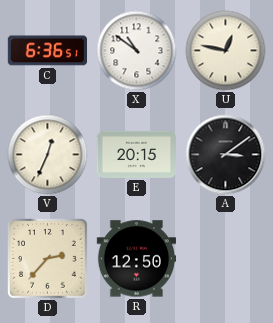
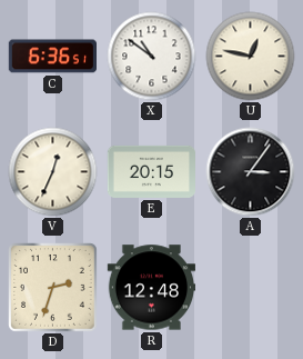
A: 3:09 -> 3:06
D: 2:37 -> 2:33
R: 12:50 -> 12:48
